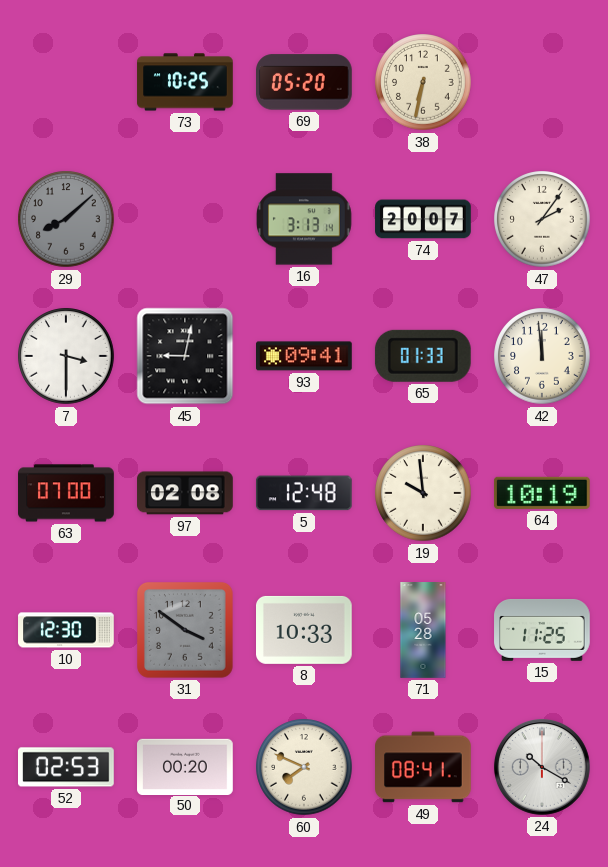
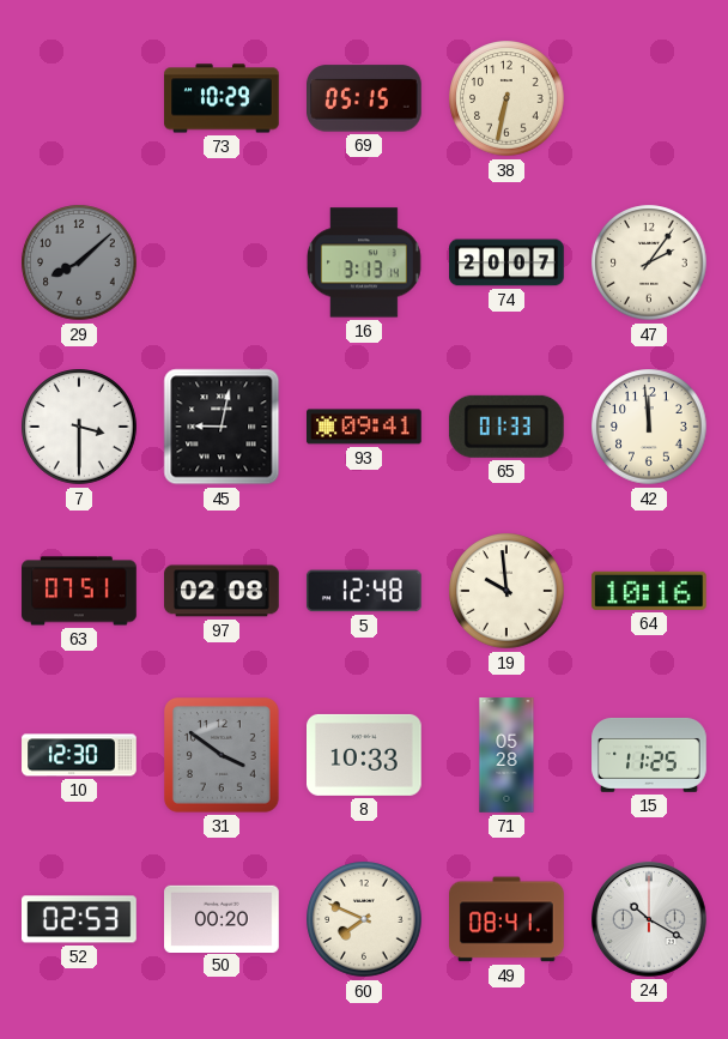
73: 10:25 -> 10:29
69: 05:20 -> 05:15
63: 07:00 -> 07:51
64: 10:19 -> 10:16
